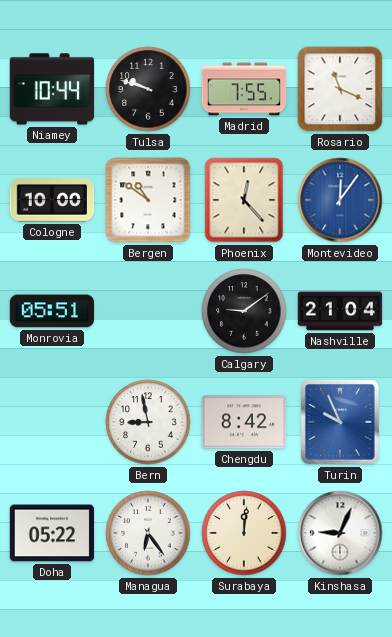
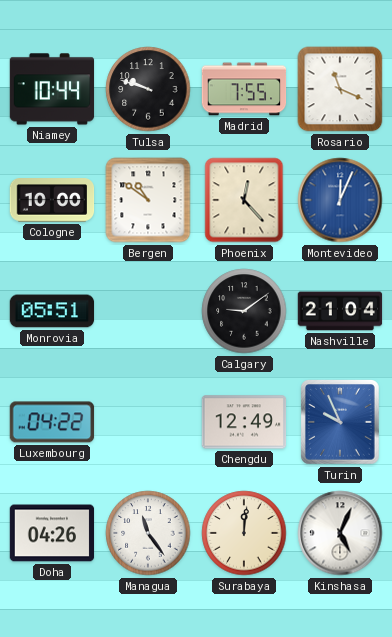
Montevideo: 12:06 -> 12:04
Luxembourg: none -> 04:22
Bern: 8:58 -> none
Chengdu: 8:42 -> 12:49
Doha: 05:22 -> 04:26
Managua: 6:24 -> 11:24
Kinshasa: 9:04 -> 5:04
